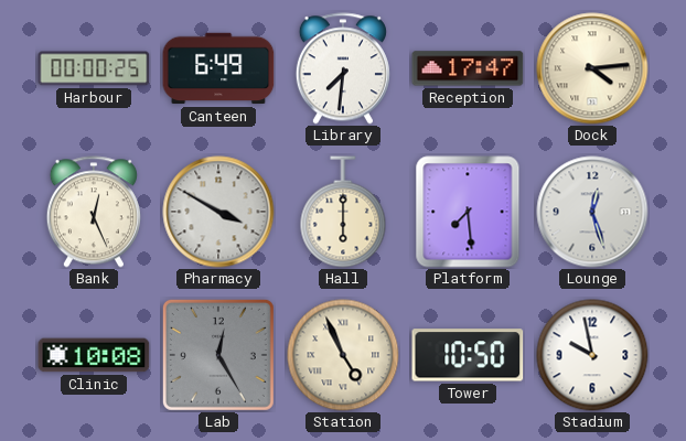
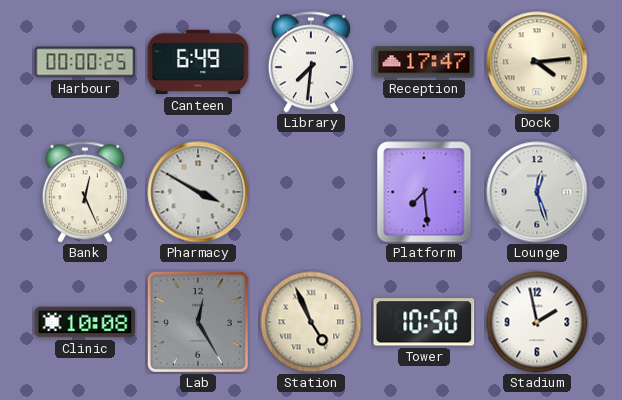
Hall: 6:00 -> none
Stadium: 9:58 -> 1:58
